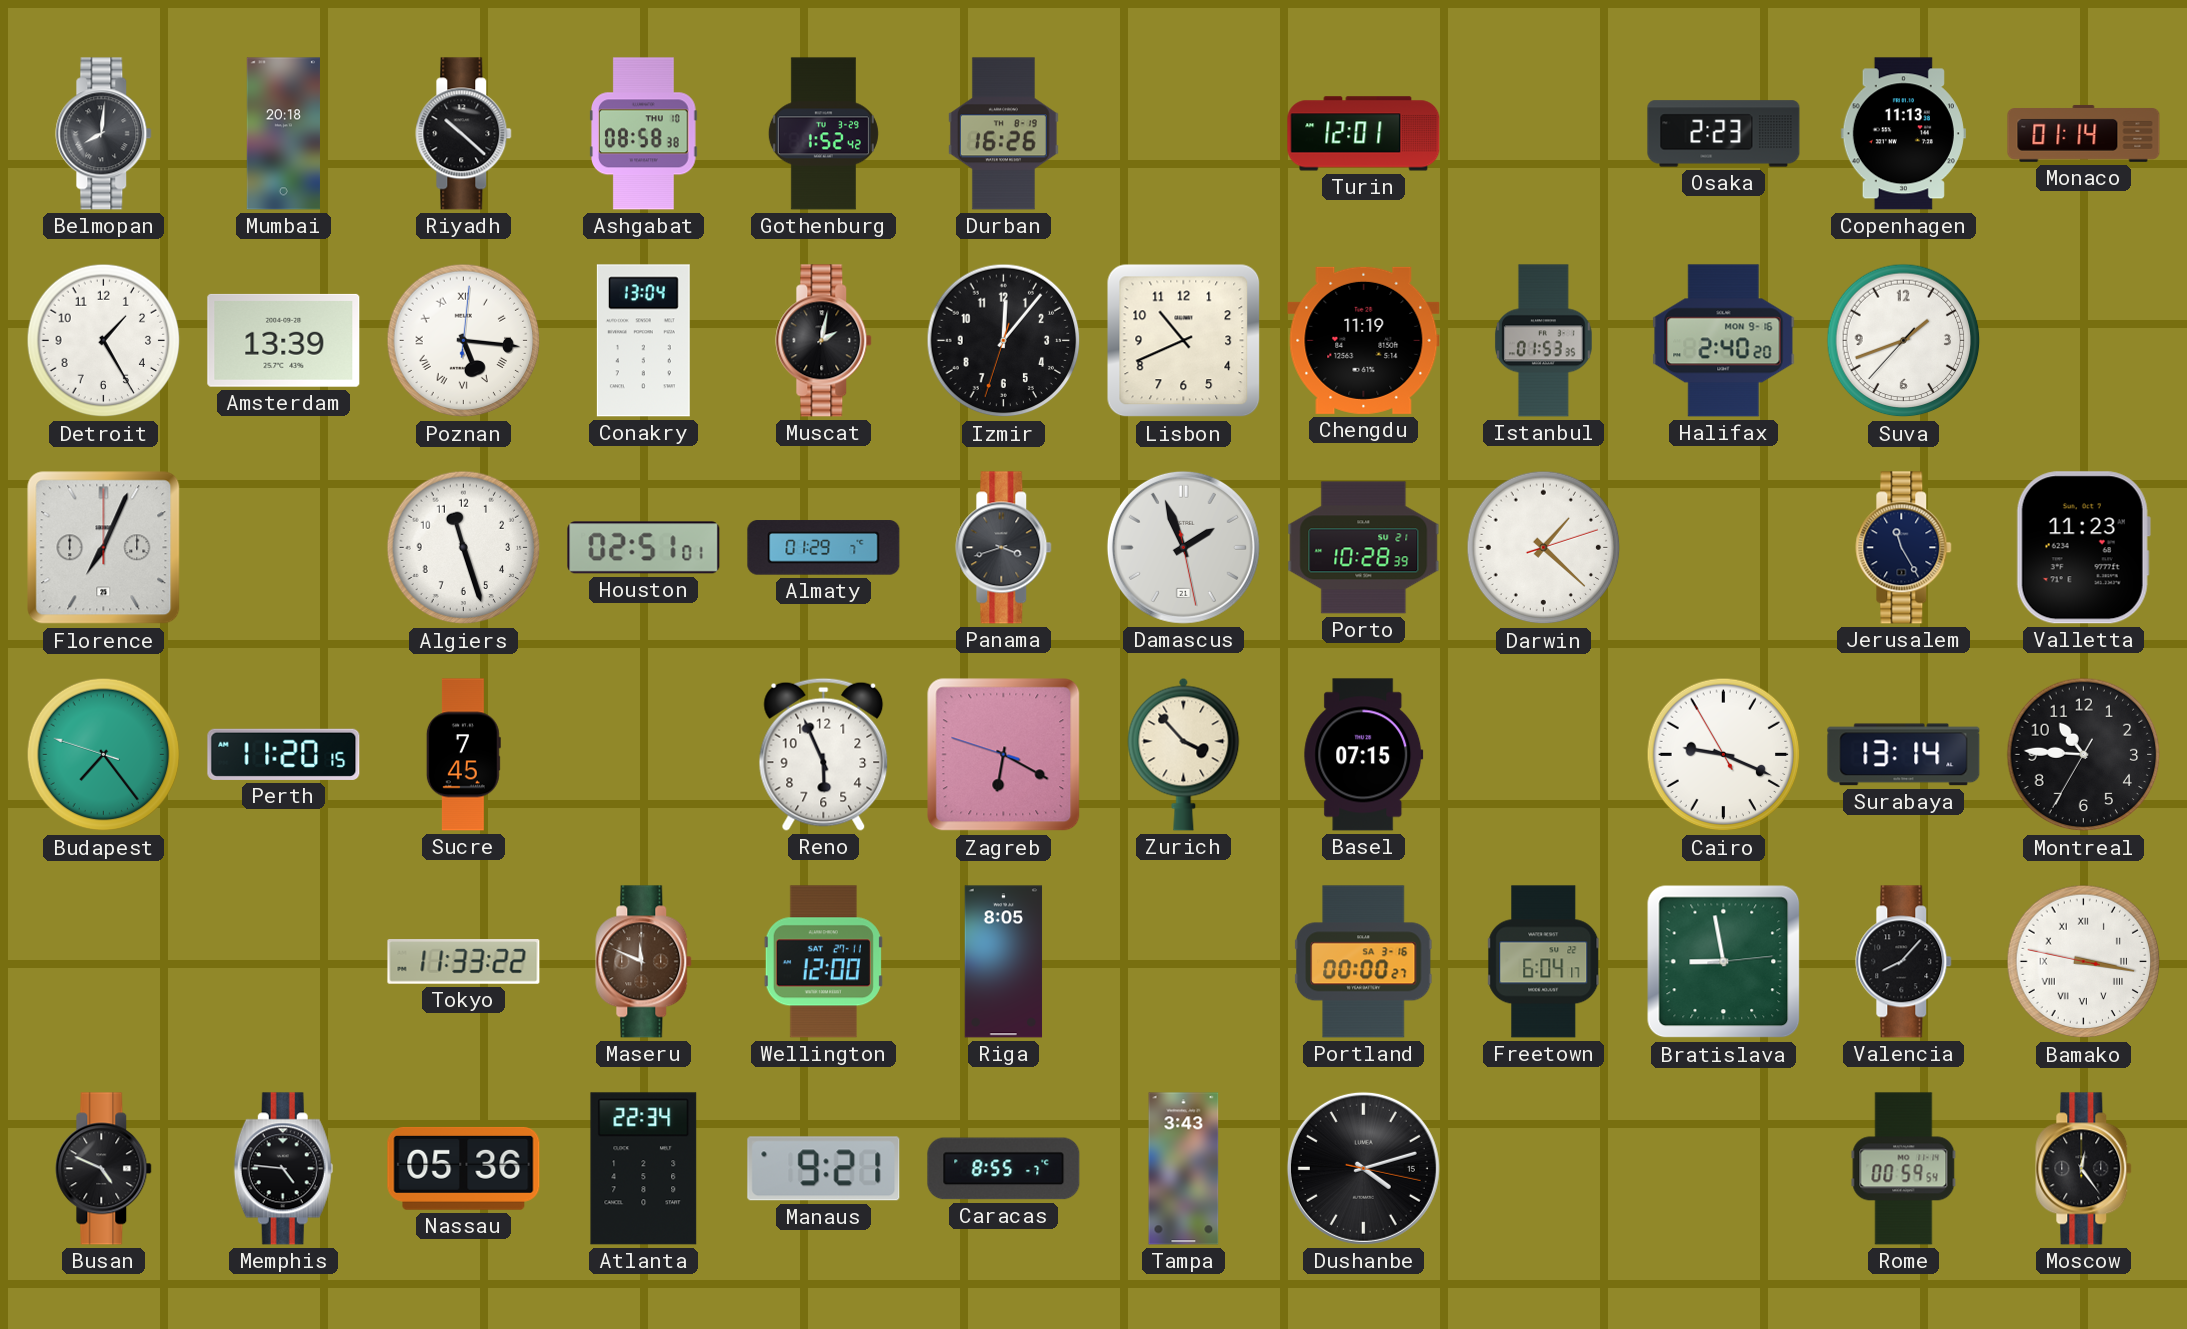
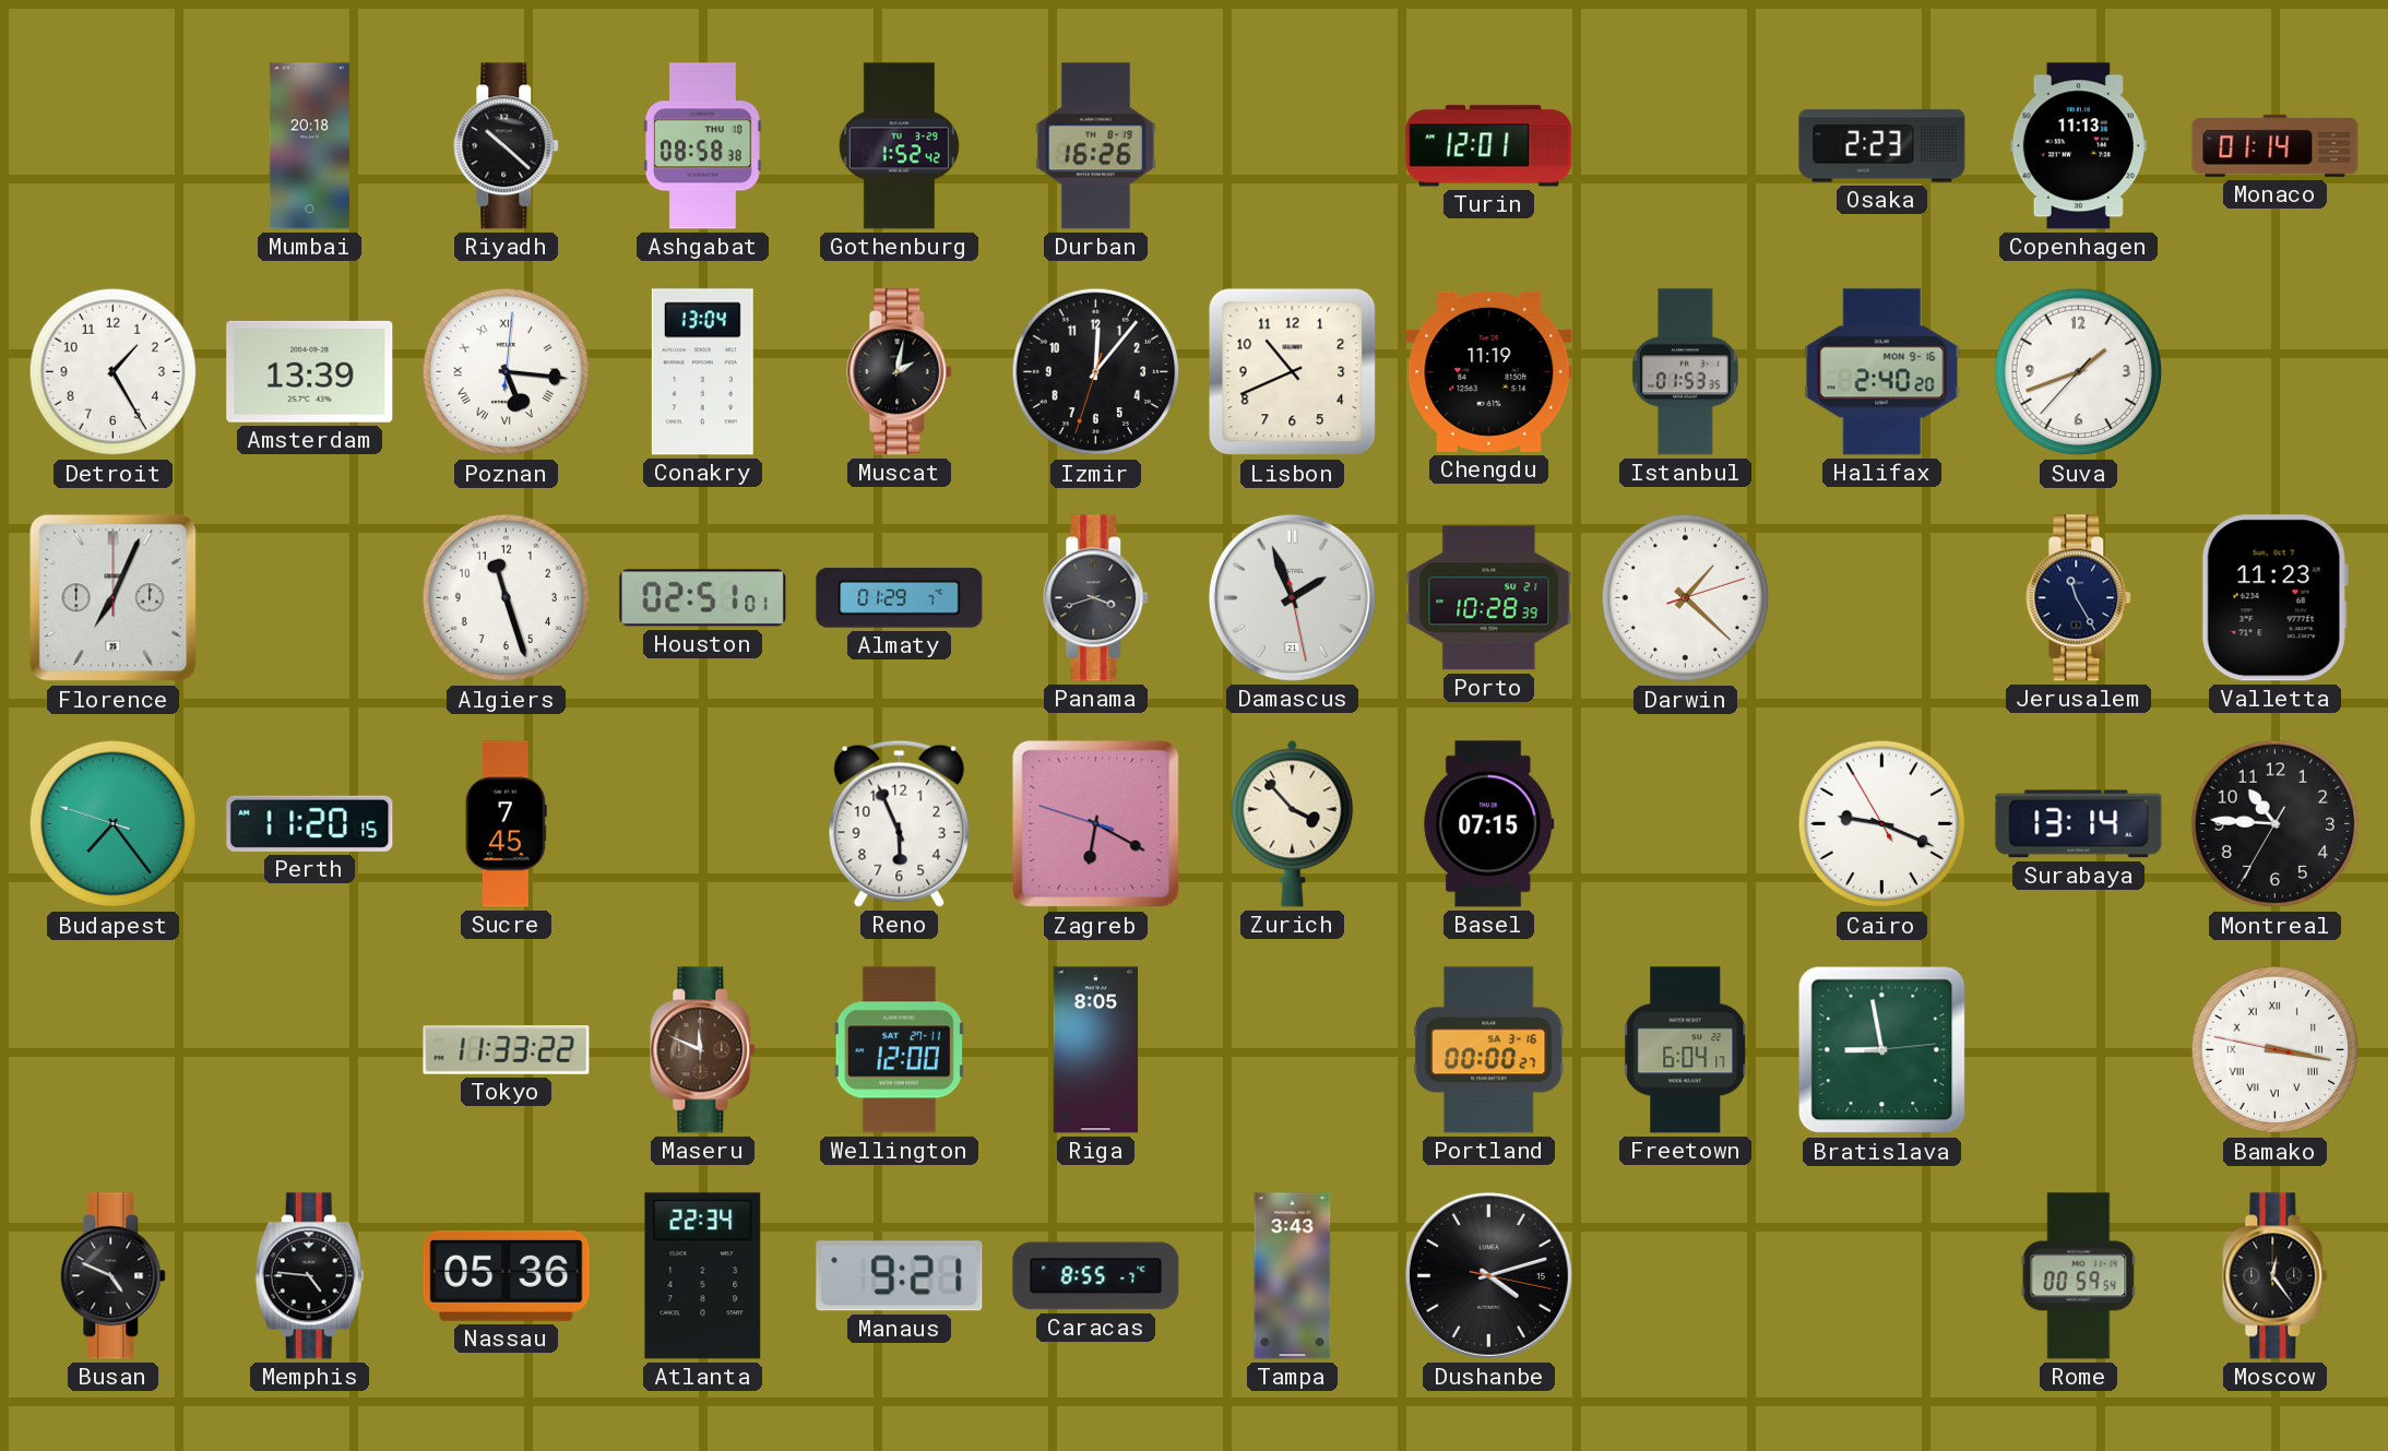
Belmopan: 8:01 -> none
Valencia: 8:07 -> none
